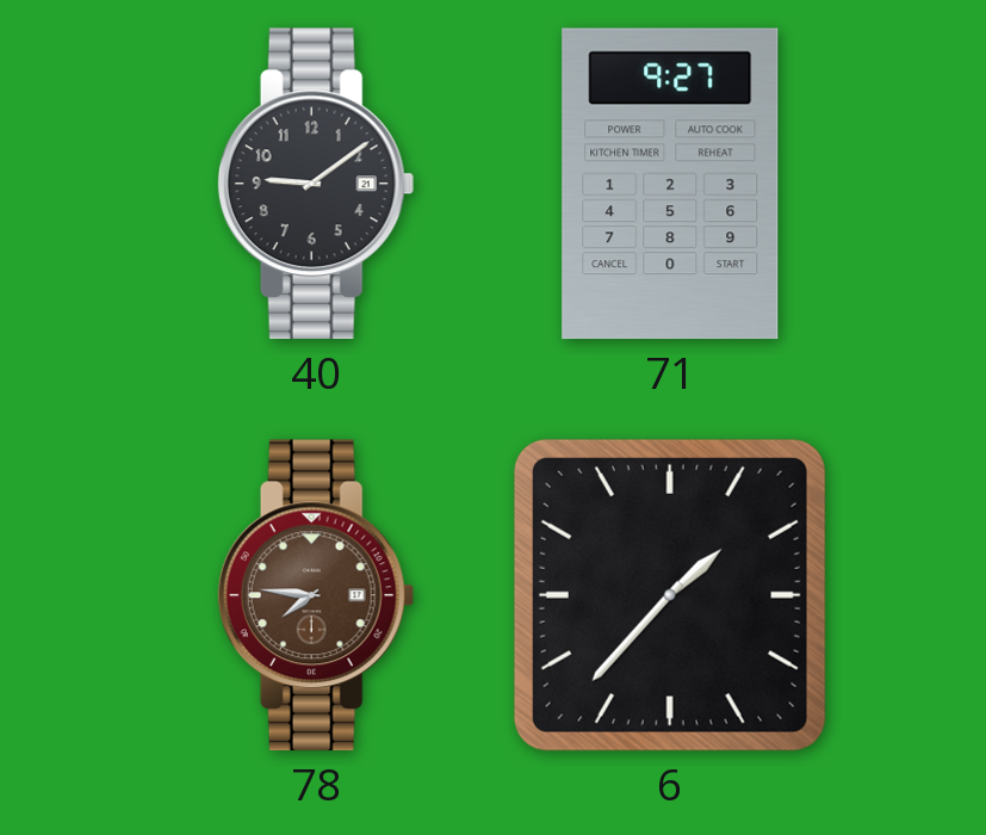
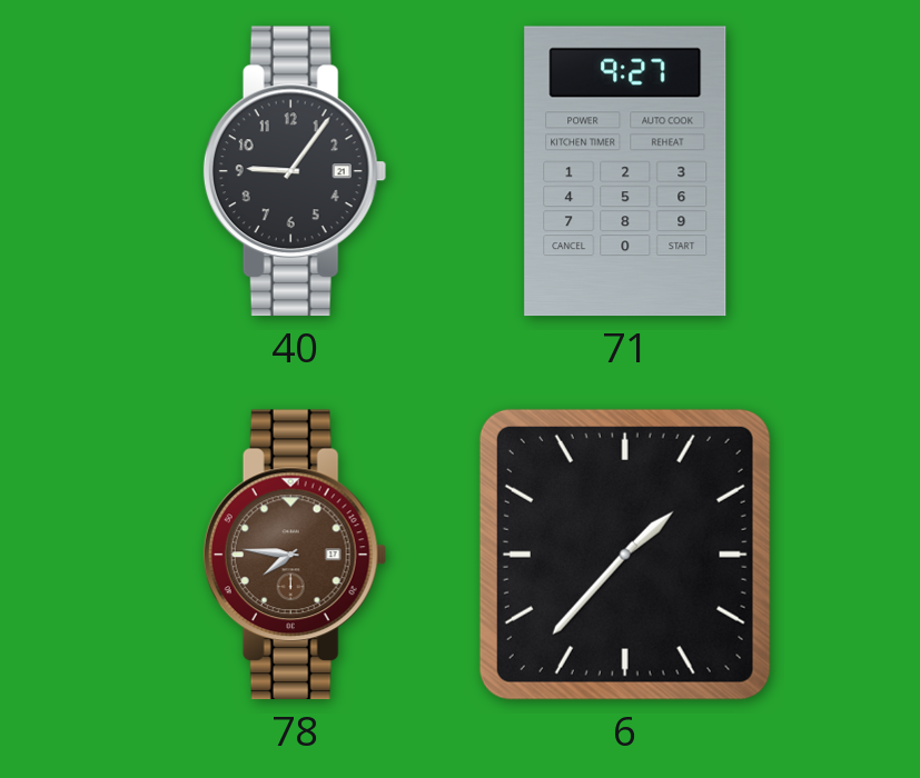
40: 9:09 -> 9:06
